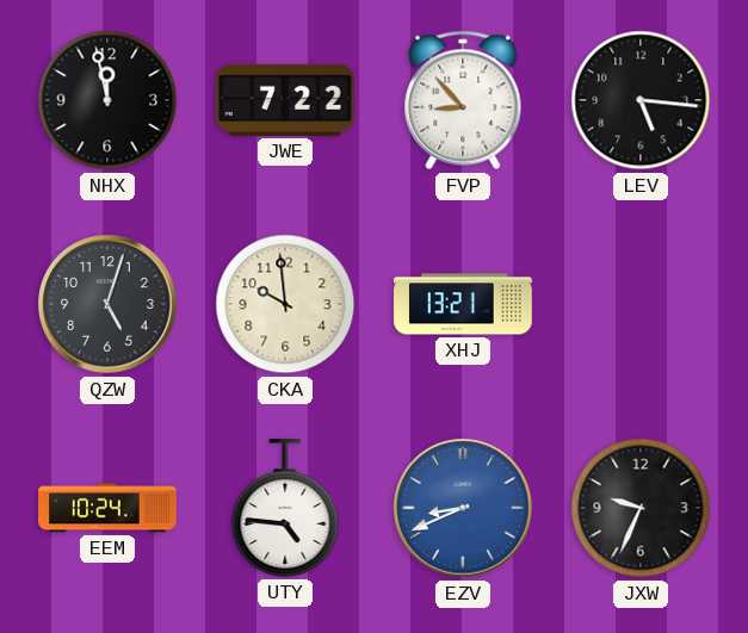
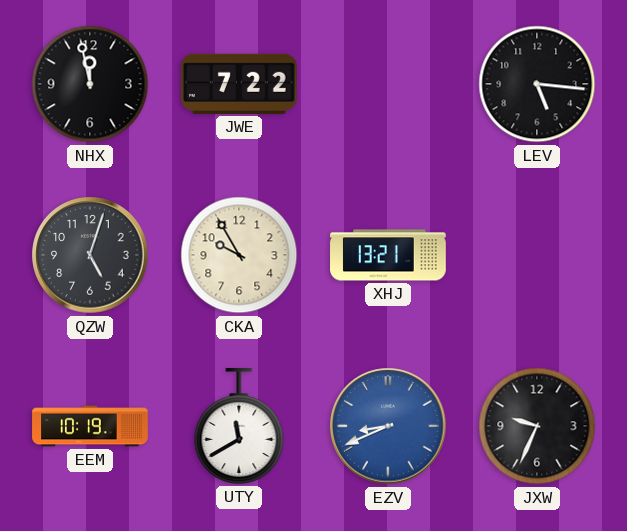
FVP: 8:53 -> none
CKA: 9:59 -> 9:55
EEM: 10:24 -> 10:19
UTY: 4:46 -> 11:40
